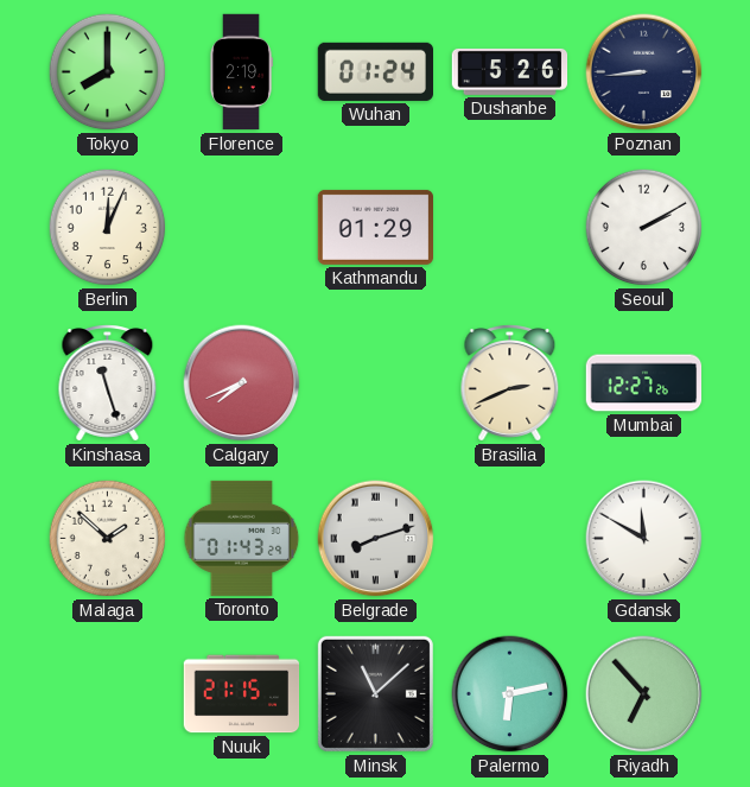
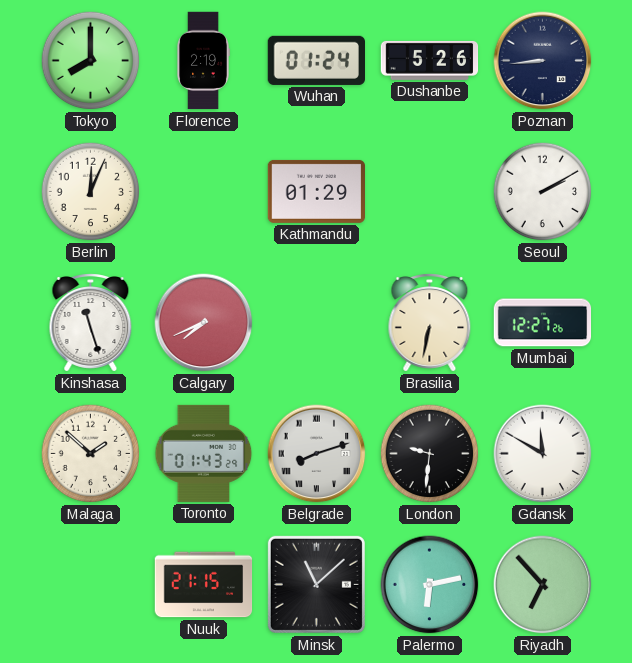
Brasilia: 2:41 -> 6:32
London: none -> 9:31
